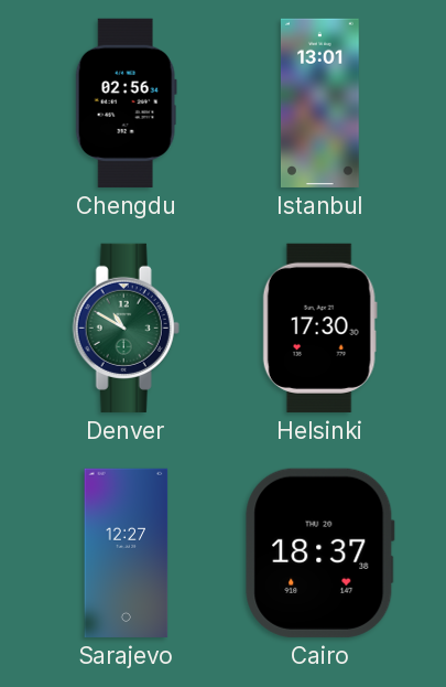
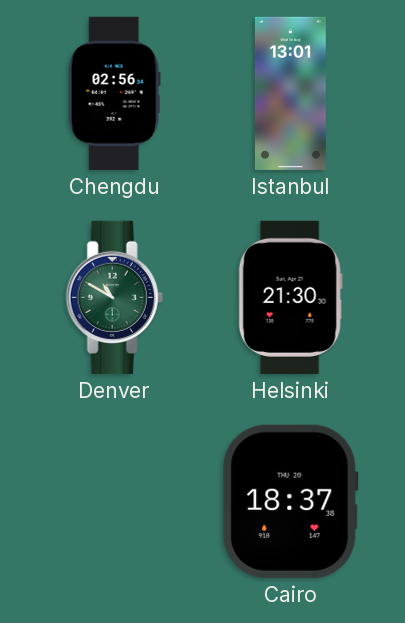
Helsinki: 17:30 -> 21:30
Sarajevo: 12:27 -> none
